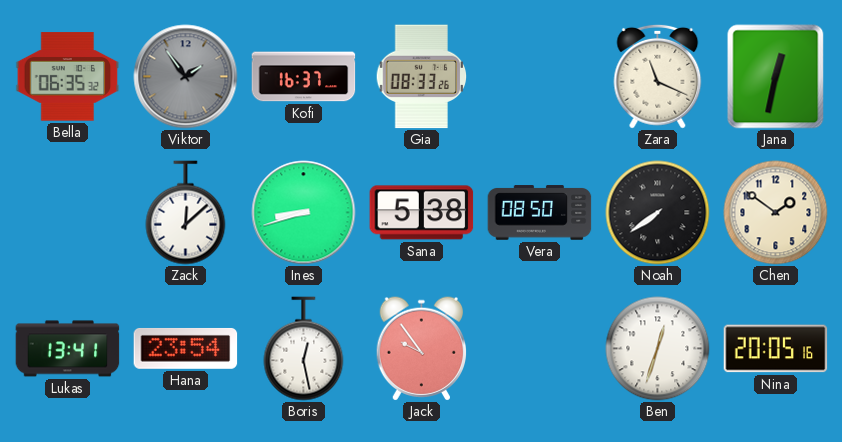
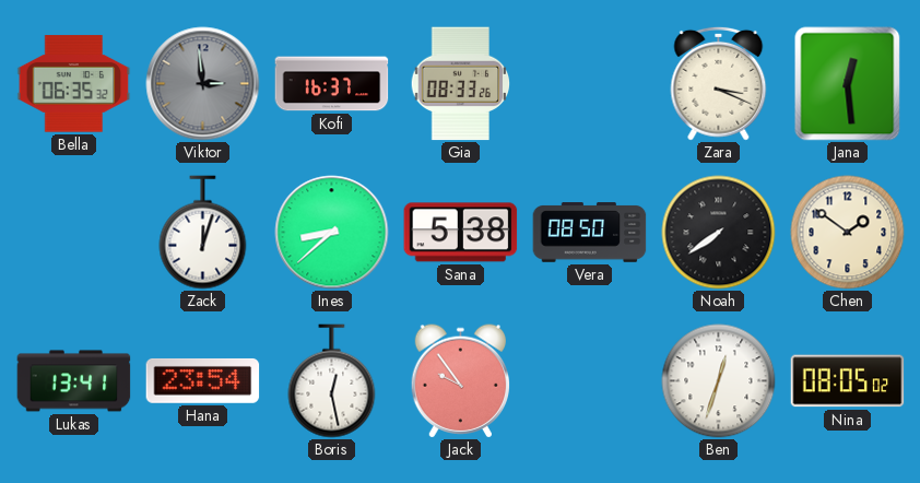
Viktor: 1:54 -> 2:59
Zara: 11:19 -> 3:19
Jana: 12:32 -> 12:29
Zack: 12:08 -> 12:03
Ines: 8:42 -> 8:38
Nina: 20:05 -> 08:05
